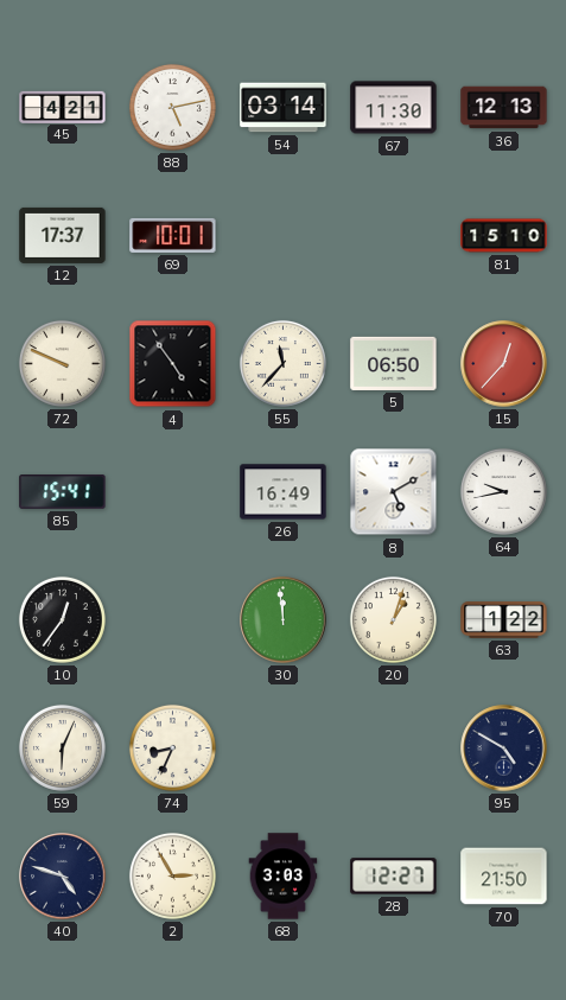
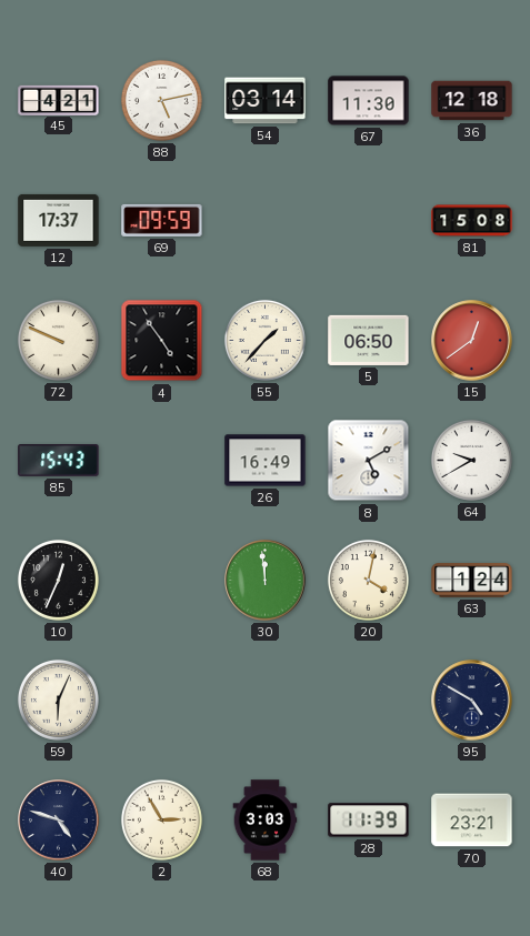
36: 12:13 -> 12:18
69: 10:01 -> 09:59
81: 15:10 -> 15:08
55: 11:37 -> 1:37
15: 12:37 -> 12:39
85: 15:41 -> 15:43
64: 9:43 -> 9:40
10: 12:36 -> 12:34
20: 1:03 -> 4:02
63: 1:22 -> 1:24
74: 8:34 -> none
28: 12:27 -> 11:39
70: 21:50 -> 23:21
